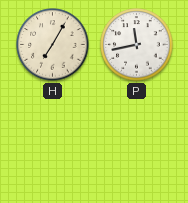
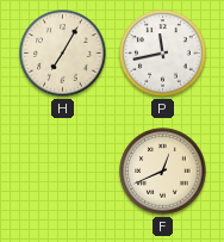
F: none -> 12:41
